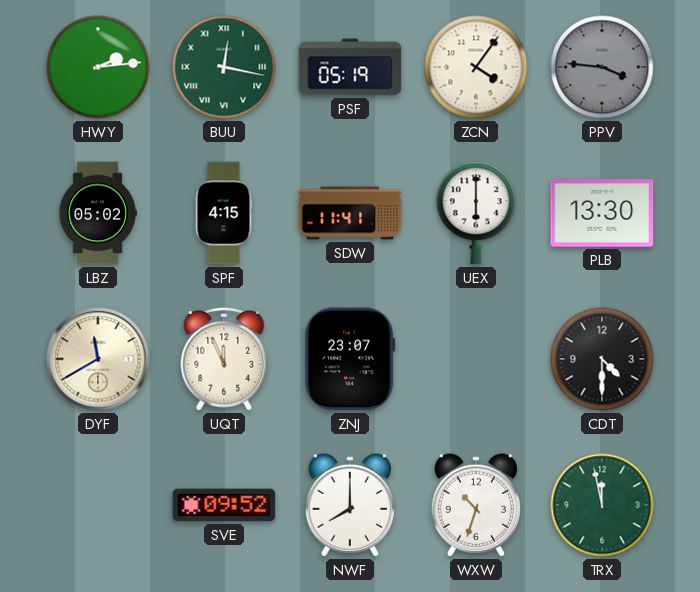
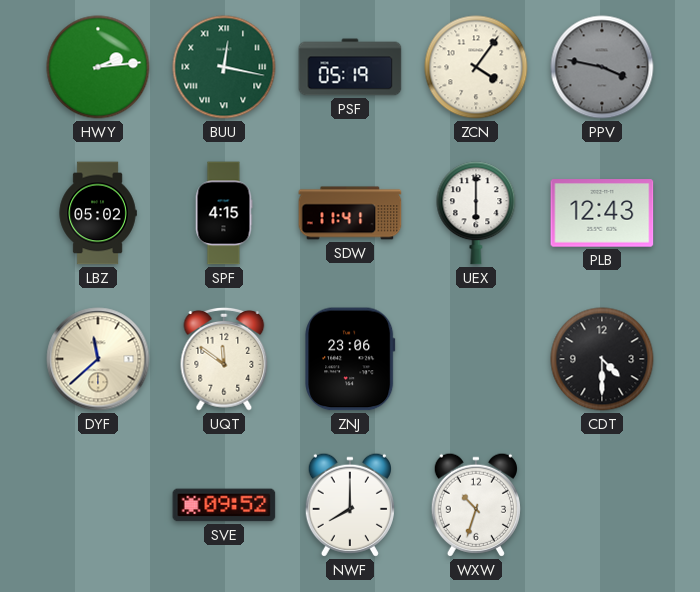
PPV: 3:46 -> 3:47
PLB: 13:30 -> 12:43
DYF: 11:40 -> 11:38
UQT: 11:56 -> 11:51
ZNJ: 23:07 -> 23:06
TRX: 11:58 -> none
